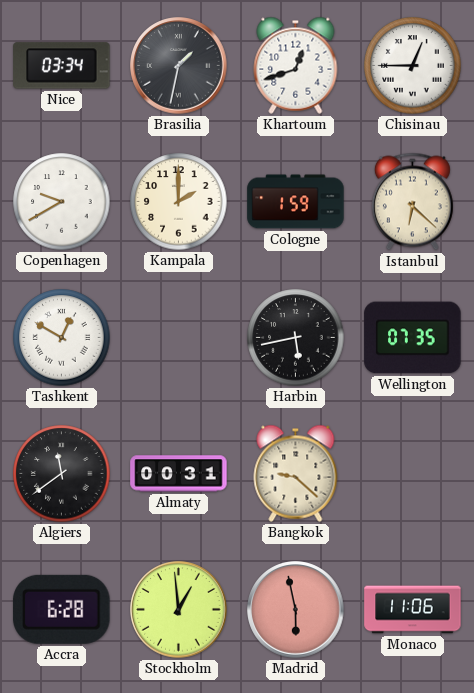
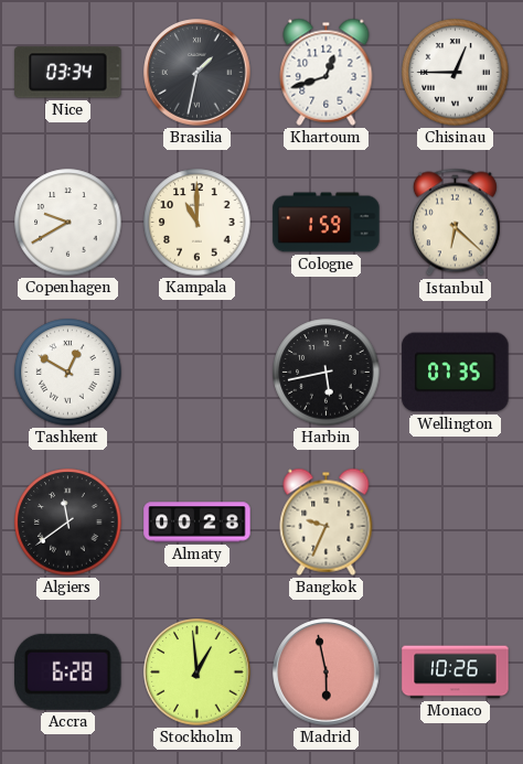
Kampala: 2:00 -> 11:00
Almaty: 00:31 -> 00:28
Bangkok: 9:22 -> 9:34
Monaco: 11:06 -> 10:26
